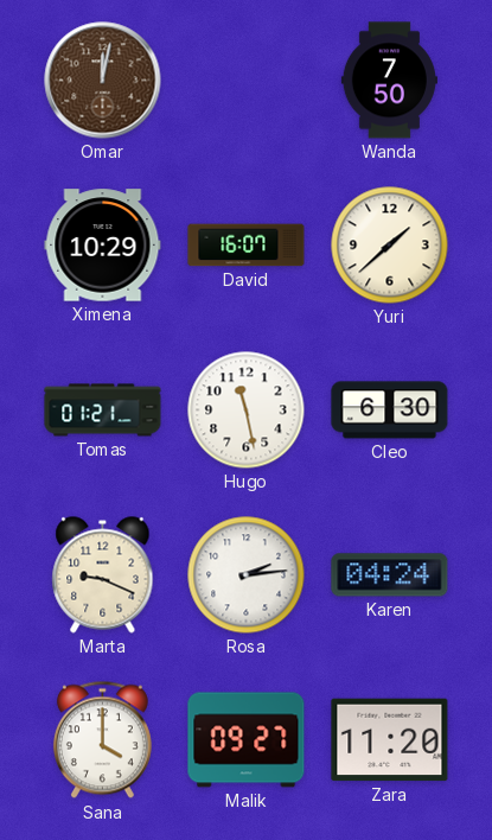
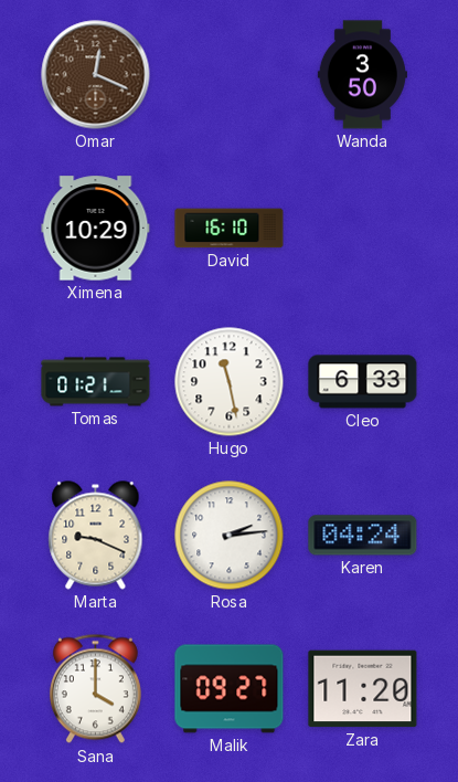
Omar: 12:02 -> 12:19
Wanda: 7:50 -> 3:50
David: 16:07 -> 16:10
Yuri: 1:38 -> none
Cleo: 6:30 -> 6:33
